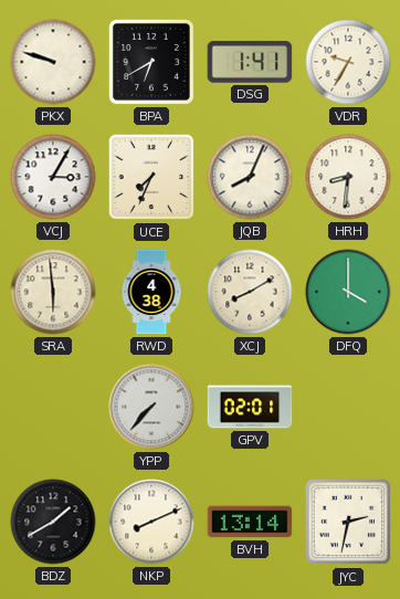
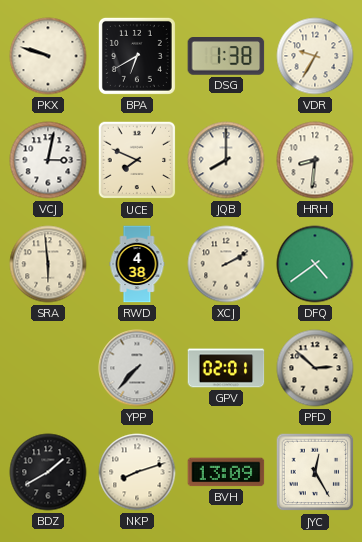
DSG: 1:41 -> 1:38
VCJ: 3:05 -> 3:02
UCE: 7:34 -> 7:49
JQB: 8:04 -> 8:00
XCJ: 8:10 -> 2:10
DFQ: 4:00 -> 4:39
PFD: none -> 2:52
NKP: 8:11 -> 8:12
BVH: 13:14 -> 13:09
JYC: 2:32 -> 12:25
